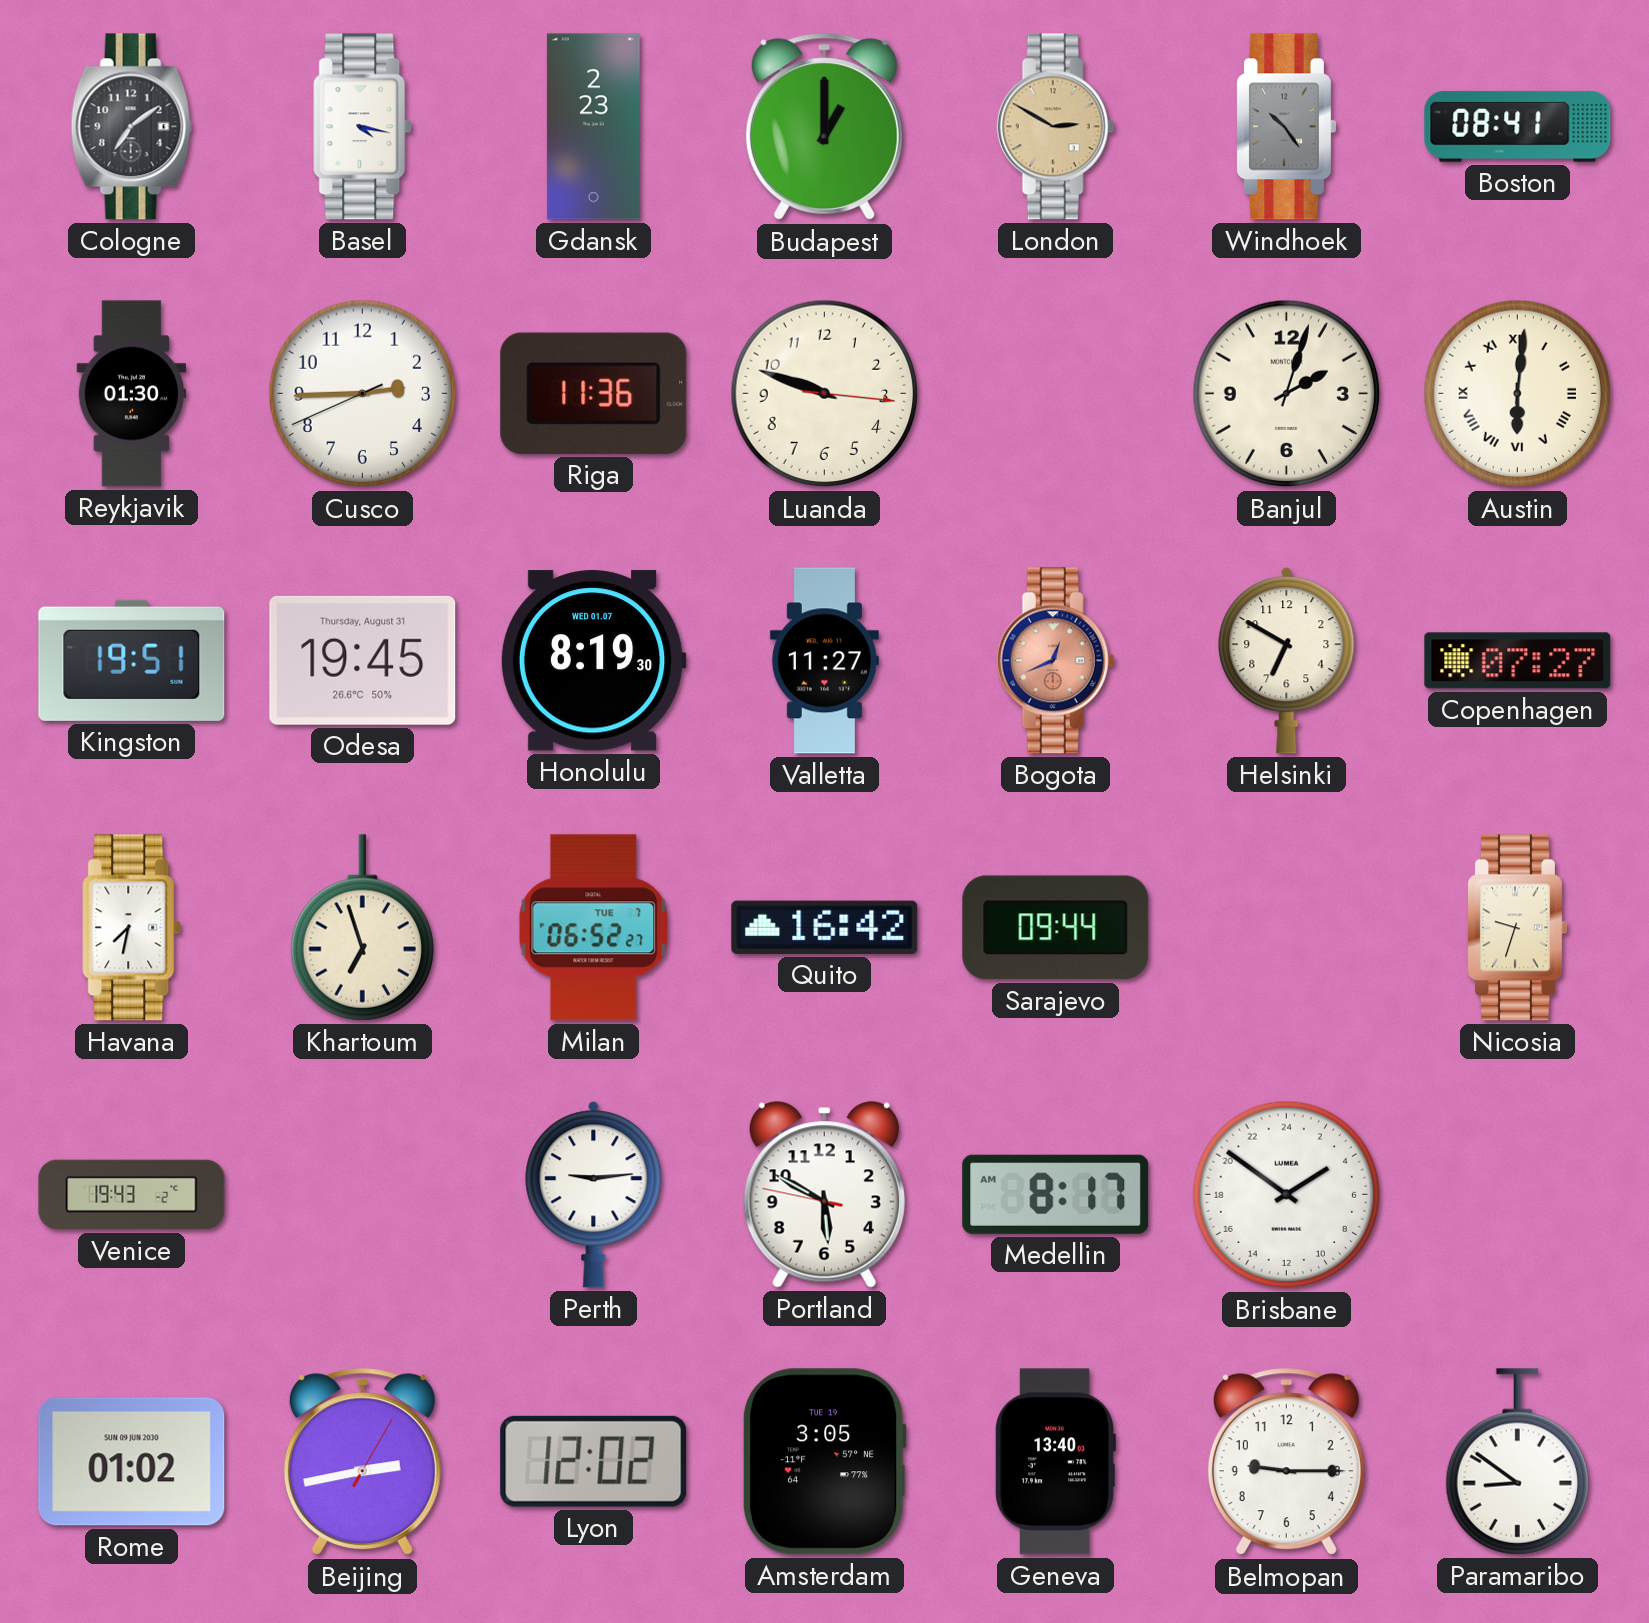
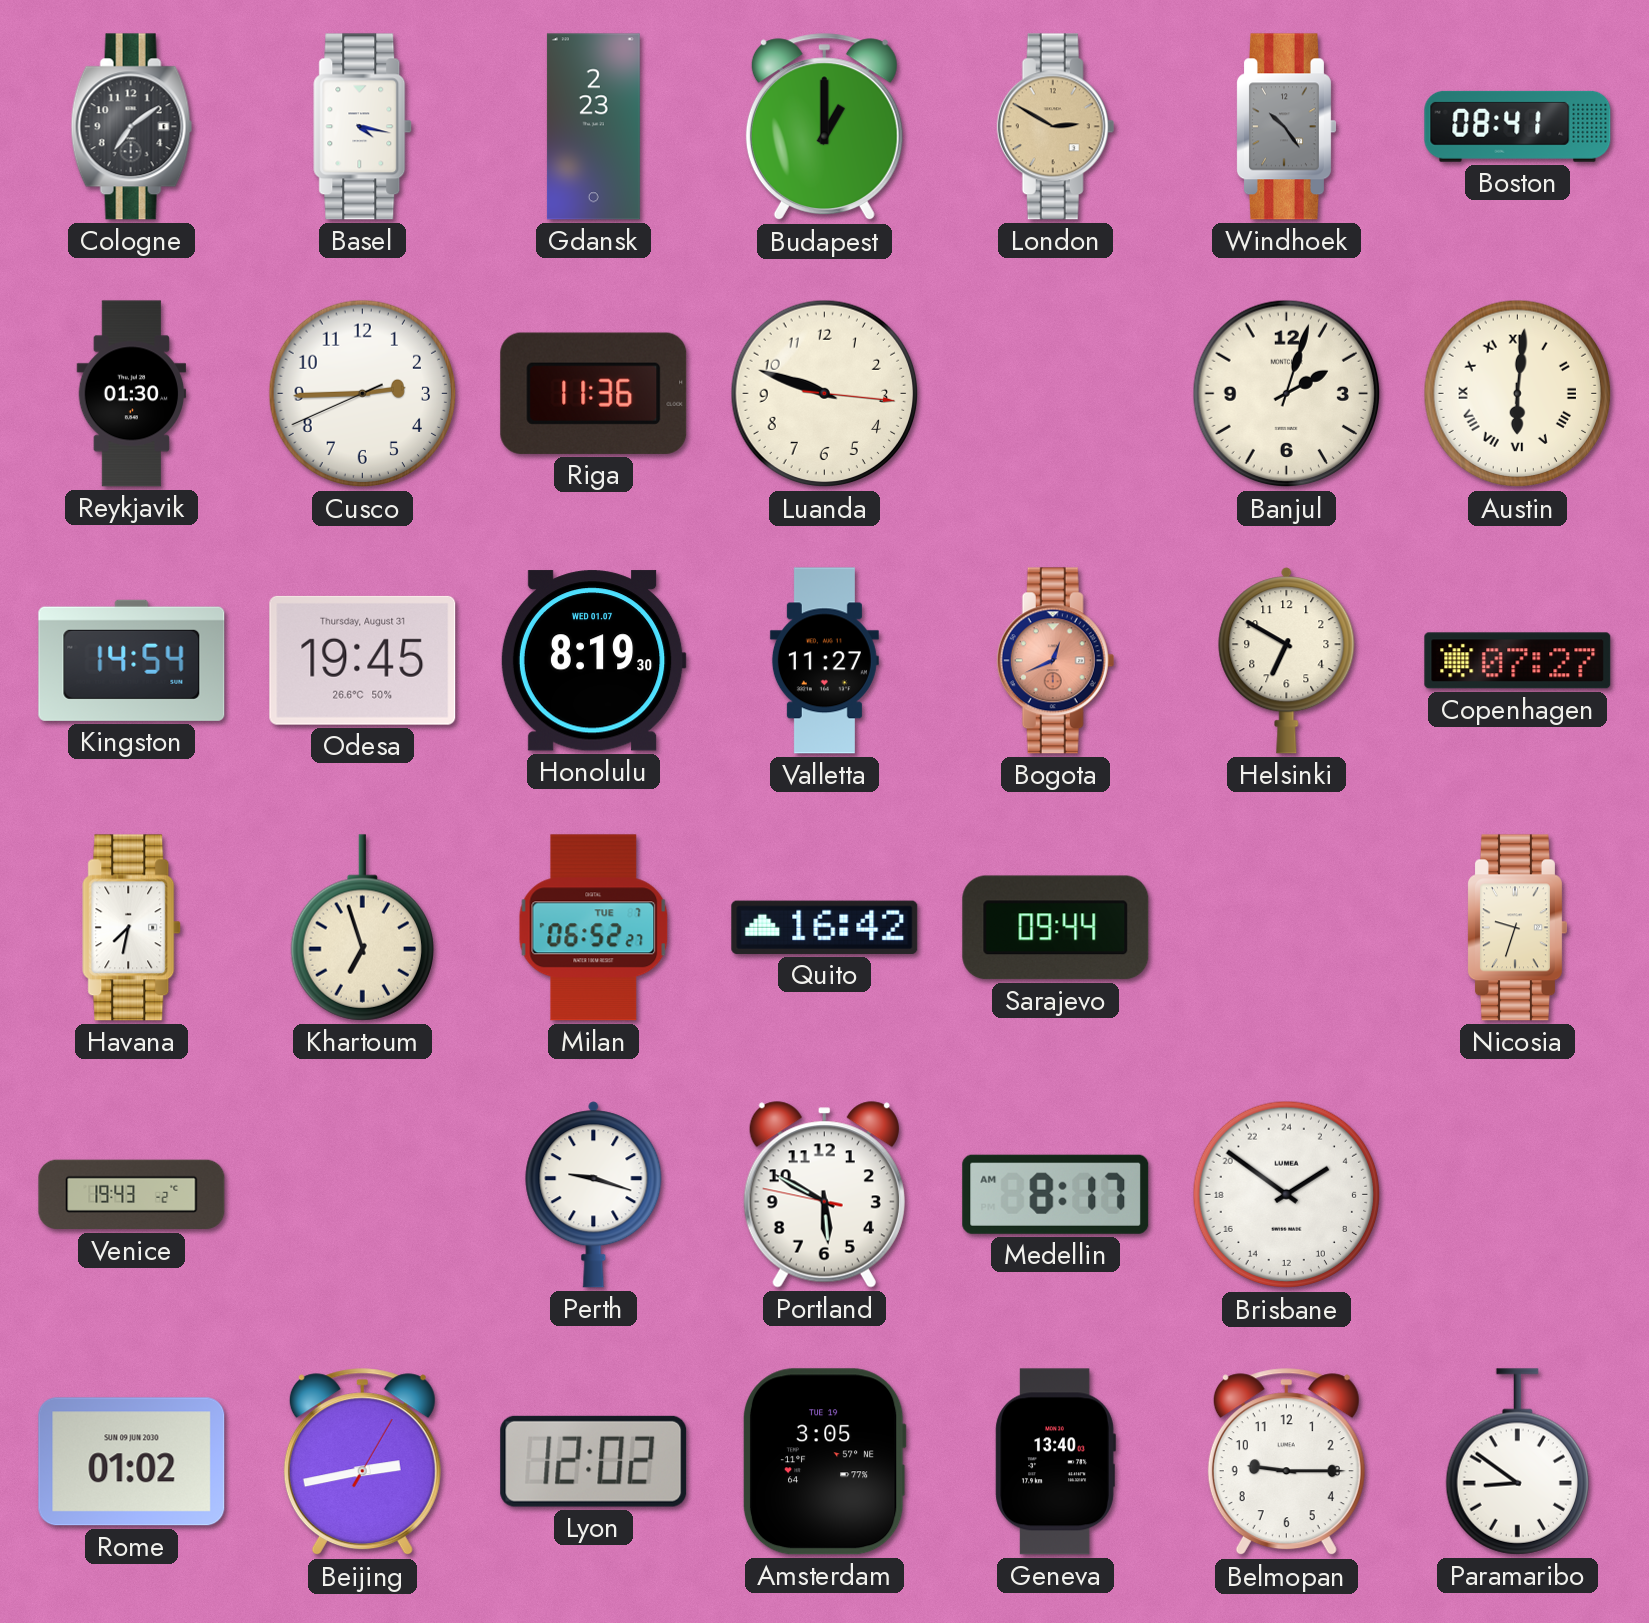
Kingston: 19:51 -> 14:54
Perth: 9:14 -> 9:18
